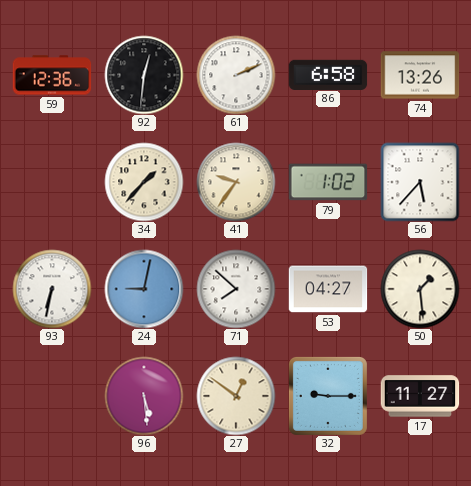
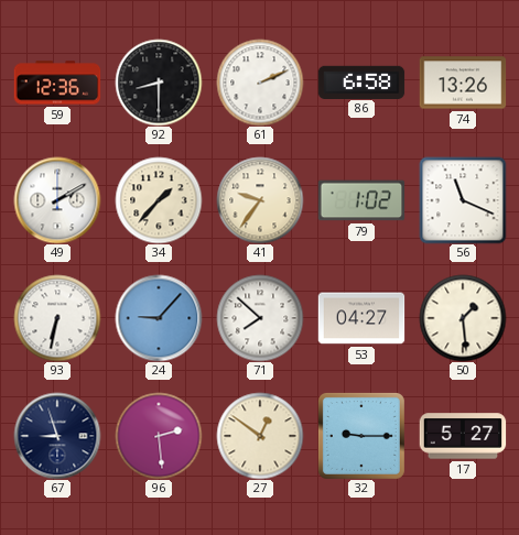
92: 12:31 -> 8:30
49: none -> 2:10
56: 5:37 -> 11:19
24: 9:02 -> 9:07
67: none -> 8:57
96: 5:29 -> 2:29
17: 11:27 -> 5:27
